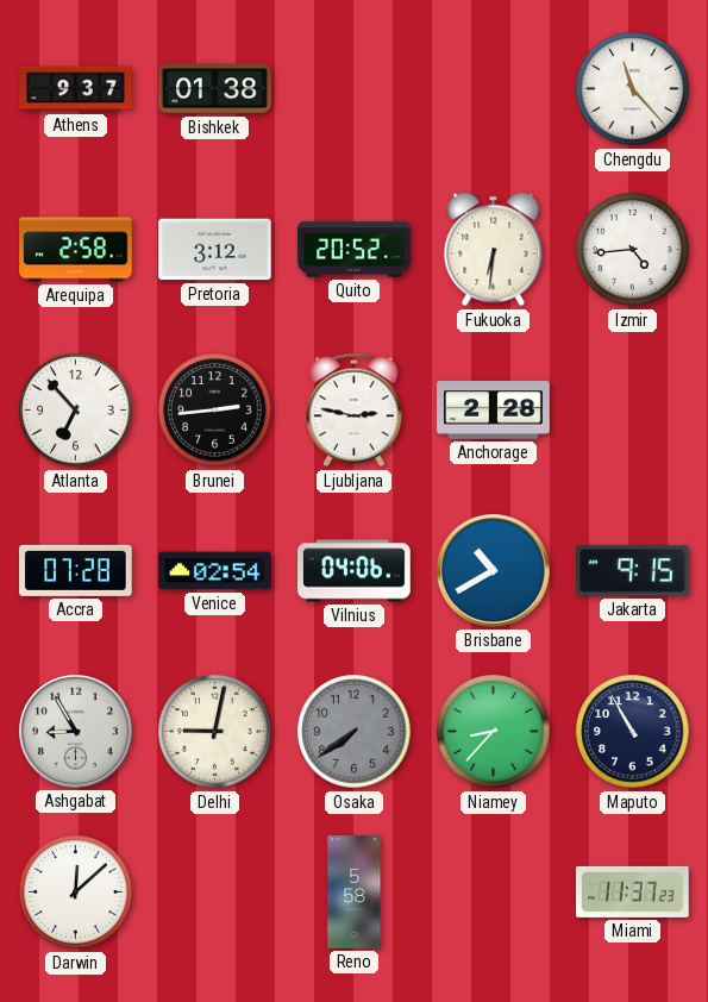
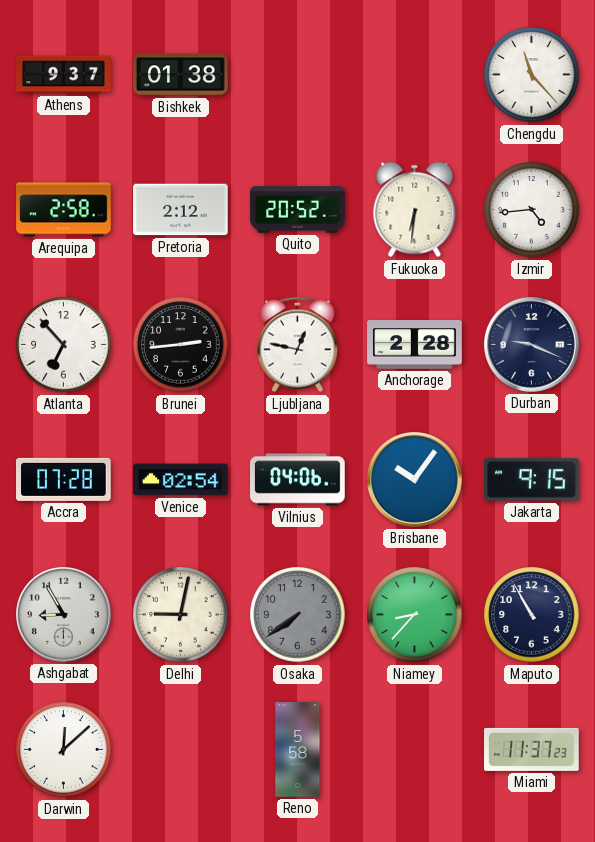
Pretoria: 3:12 -> 2:12
Ljubljana: 2:47 -> 12:47
Durban: none -> 9:19
Brisbane: 10:40 -> 10:06
